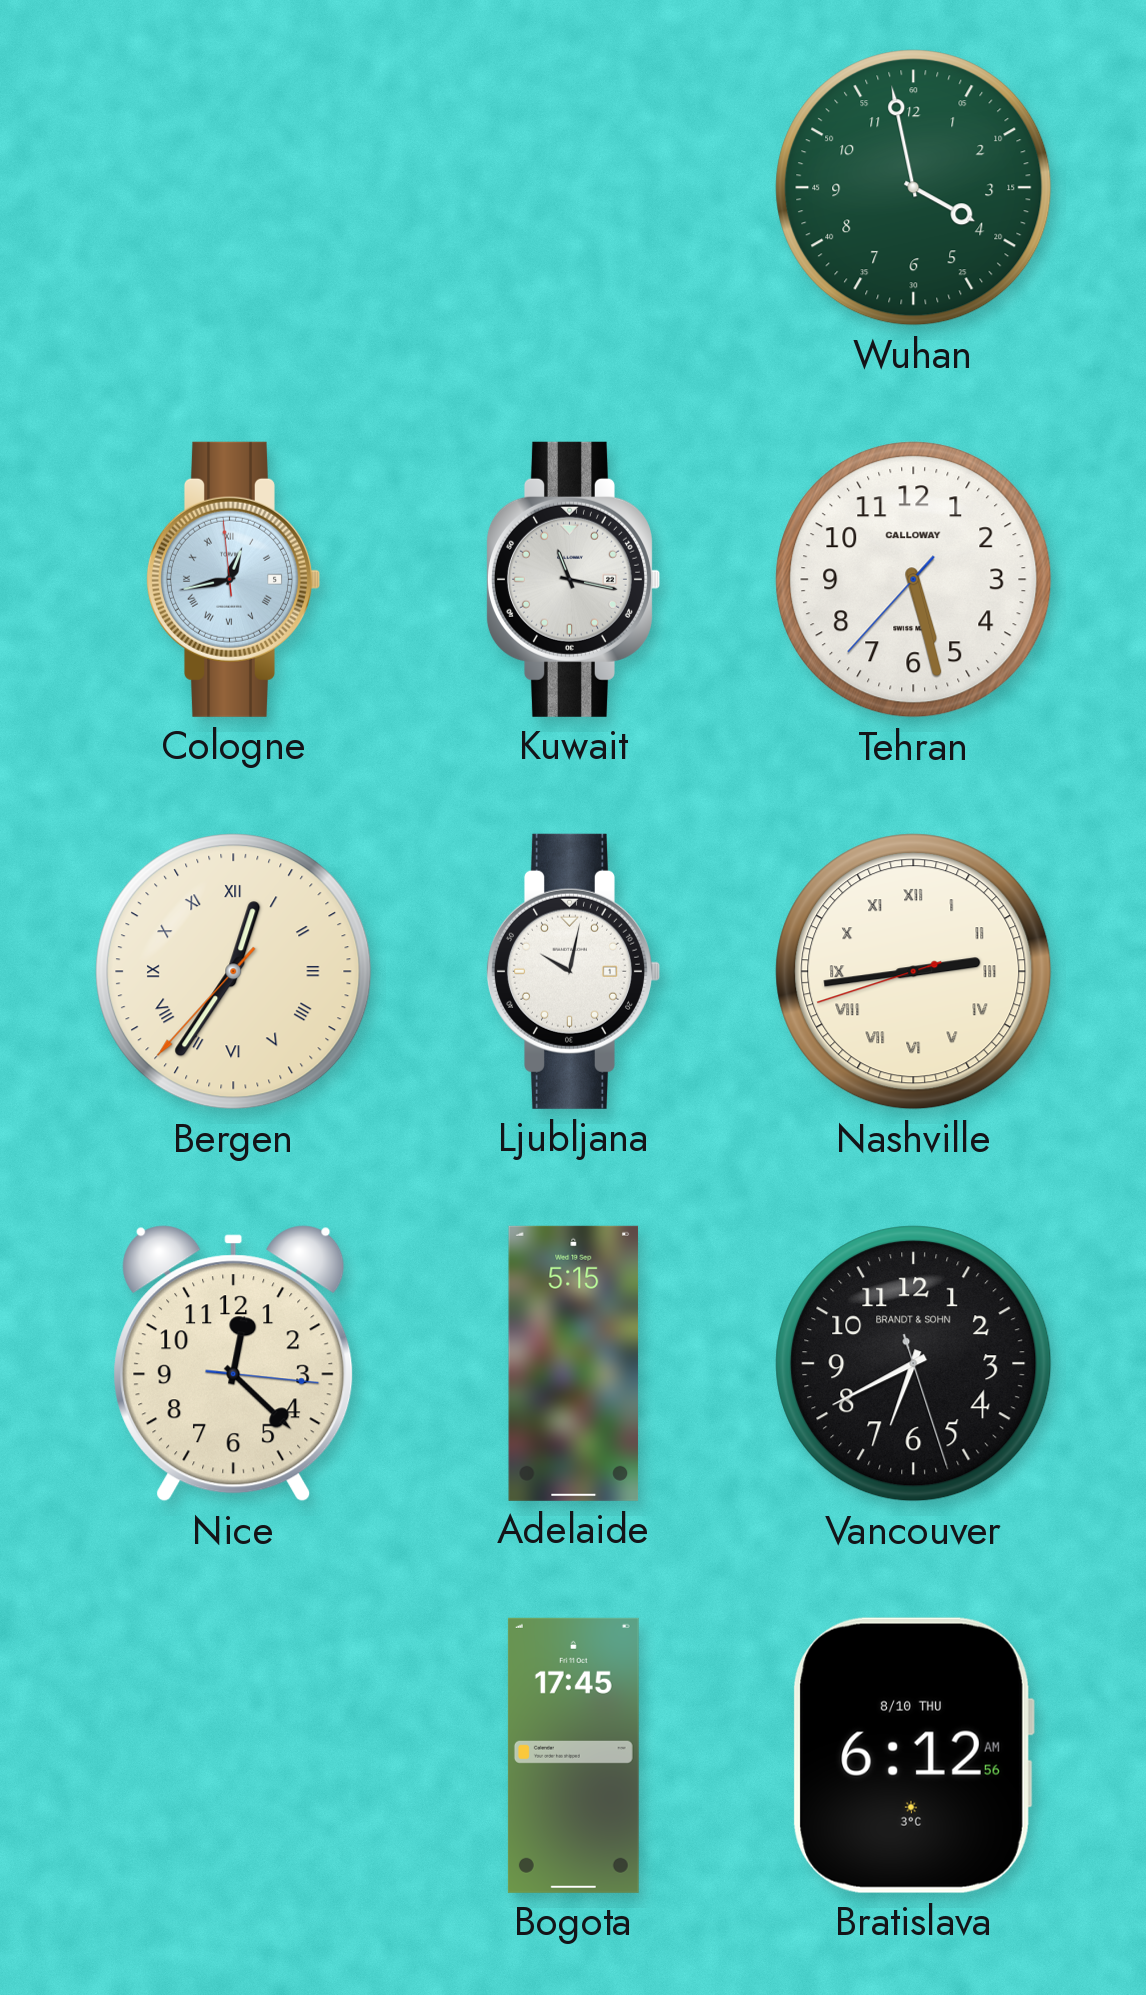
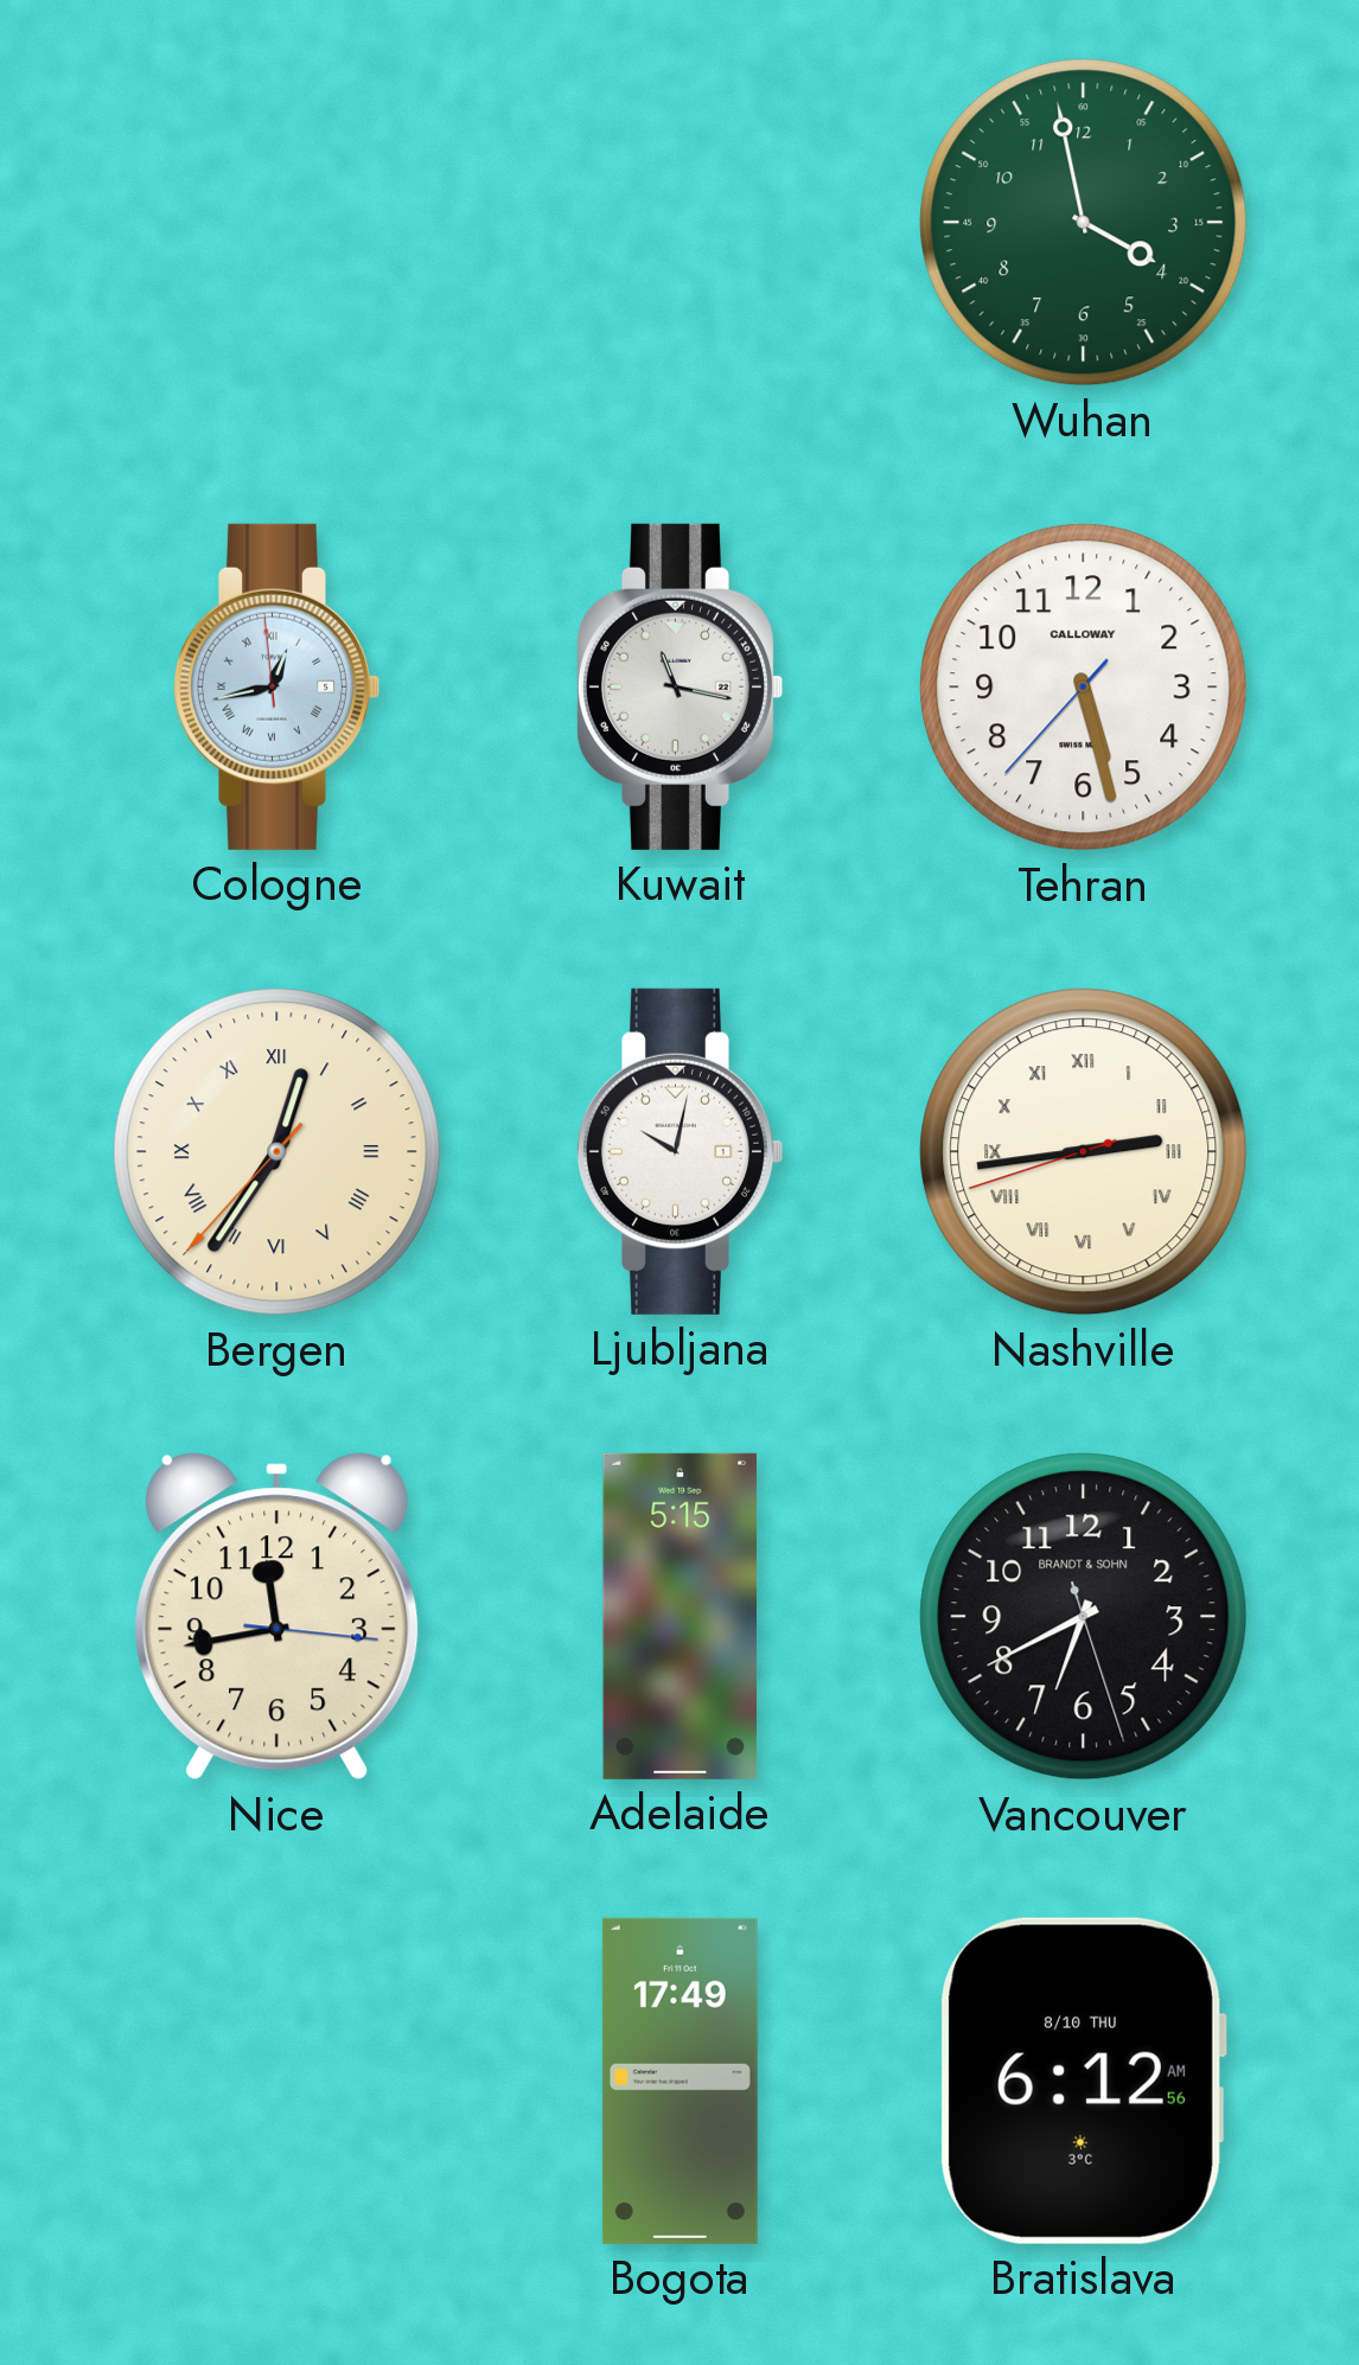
Nice: 12:22 -> 11:43
Bogota: 17:45 -> 17:49
